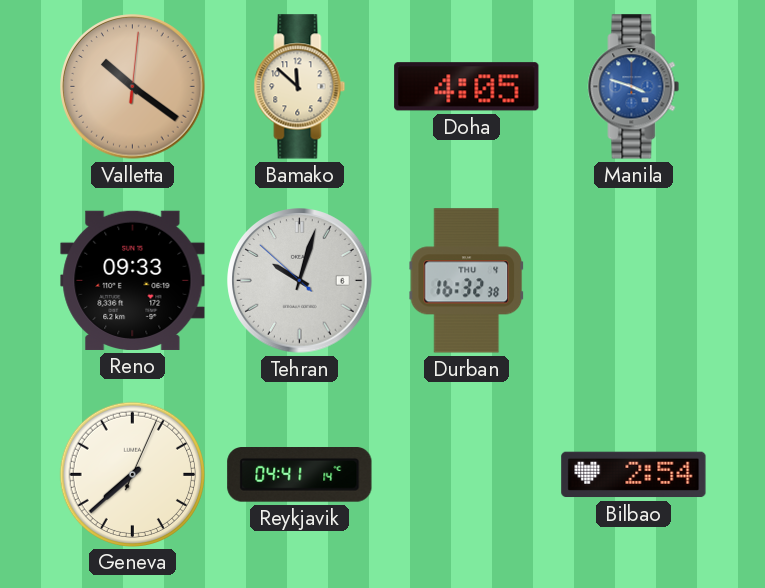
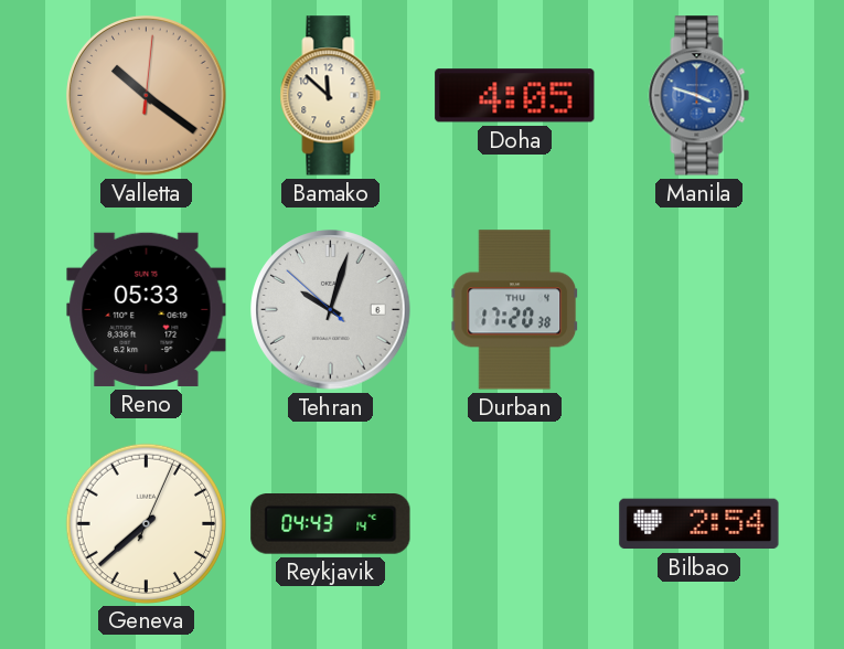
Reno: 09:33 -> 05:33
Durban: 16:32 -> 17:20
Reykjavik: 04:41 -> 04:43
